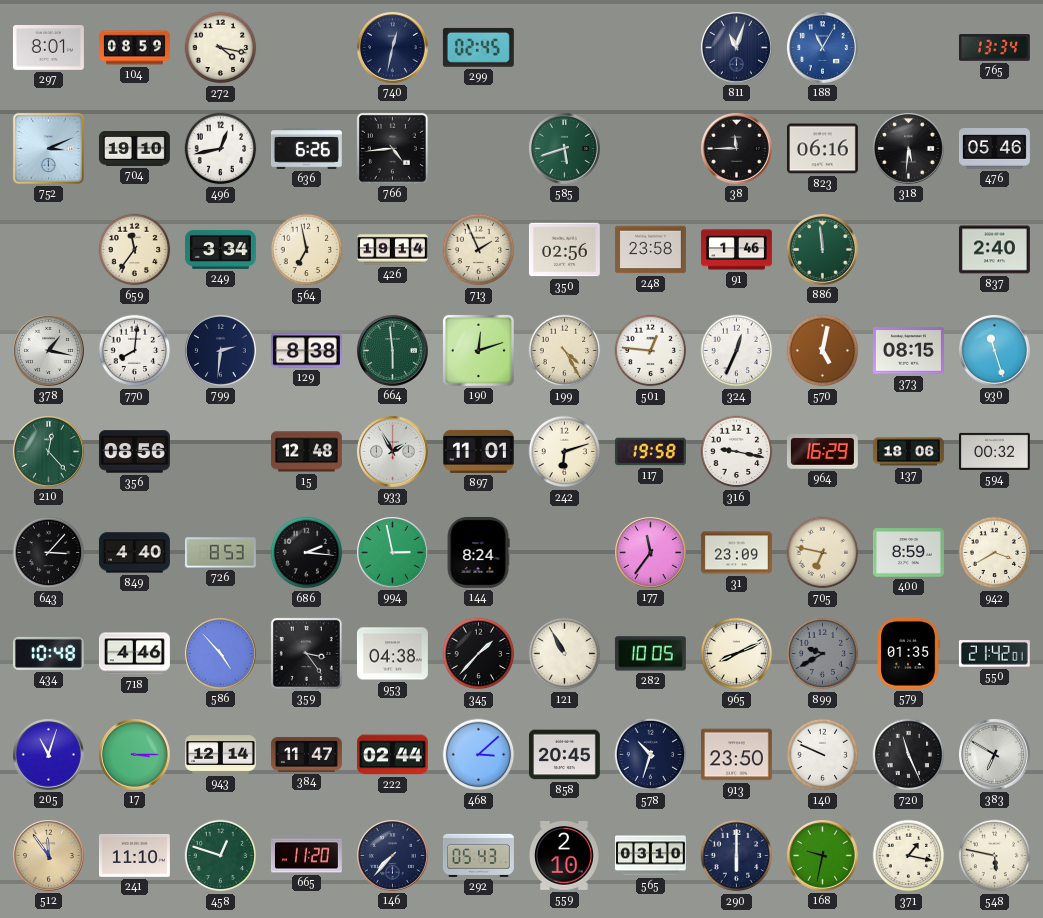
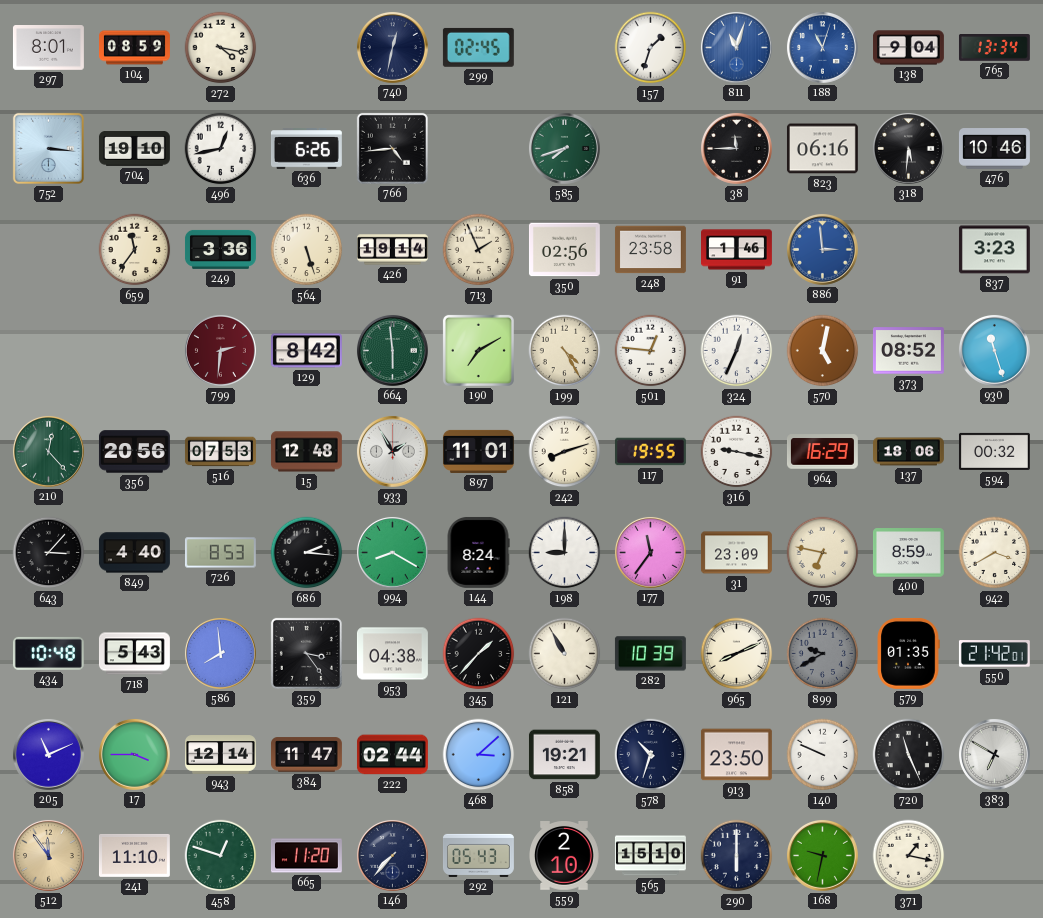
157: none -> 1:33
811 dial: navy -> blue
188: 11:05 -> 11:03
138: none -> 9:04
752: 3:11 -> 3:16
585: 5:42 -> 7:42
476: 05:46 -> 10:46
249: 3:34 -> 3:36
564: 6:58 -> 5:27
886: 11:59 -> 2:59
886 dial: green -> blue
837: 2:40 -> 3:23
378: 1:17 -> none
770: 8:01 -> none
799 dial: navy -> burgundy
129: 8:38 -> 8:42
190: 12:12 -> 7:10
373: 08:15 -> 08:52
356: 08:56 -> 20:56
516: none -> 07:53
242: 6:12 -> 8:12
117: 19:58 -> 19:55
994: 2:58 -> 8:20
198: none -> 9:00
718: 4:46 -> 5:43
586: 4:53 -> 7:59
282: 10:05 -> 10:39
205: 11:03 -> 11:11
17: 3:15 -> 3:45
858: 20:45 -> 19:21
565: 03:10 -> 15:10
548: 5:47 -> none
